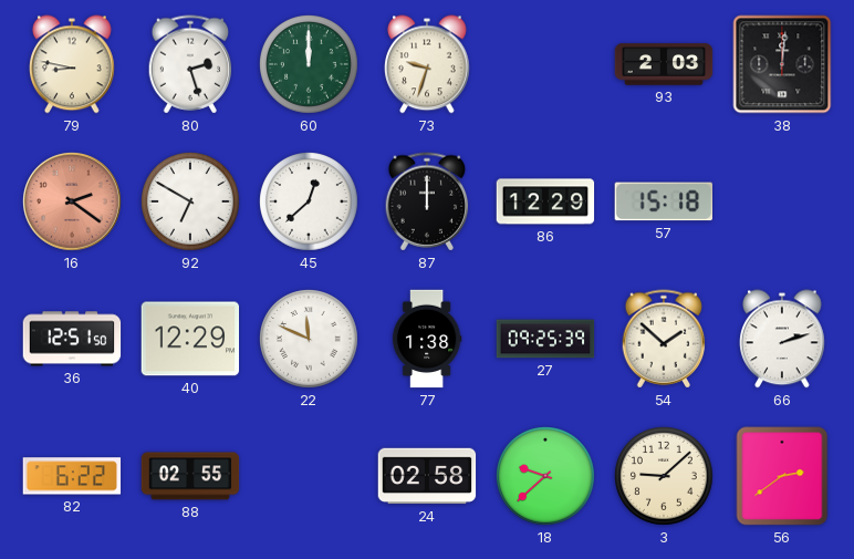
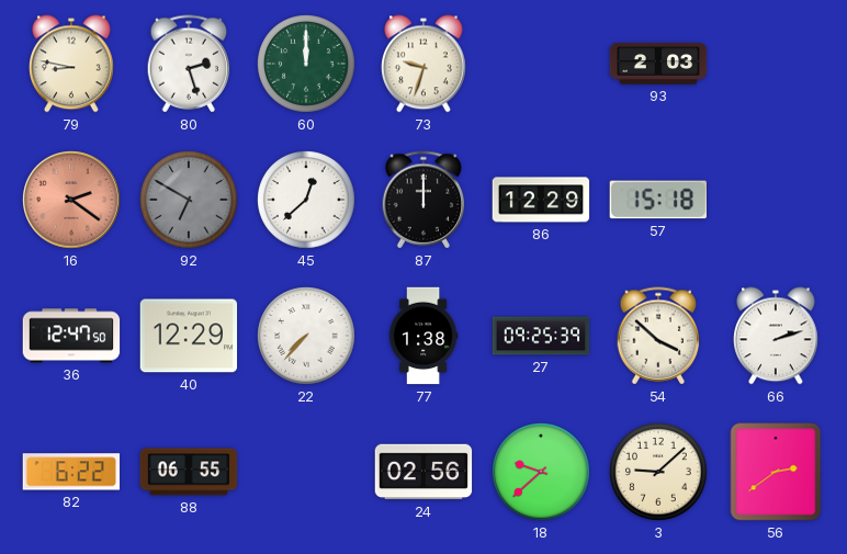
38: 12:01 -> none
92 dial: white -> grey
36: 12:51 -> 12:47
22: 11:49 -> 7:37
54: 1:52 -> 3:52
88: 02:55 -> 06:55
24: 02:58 -> 02:56
